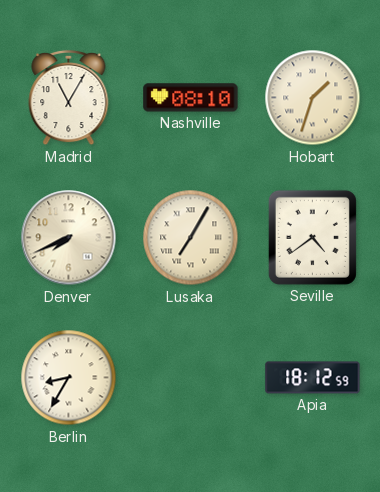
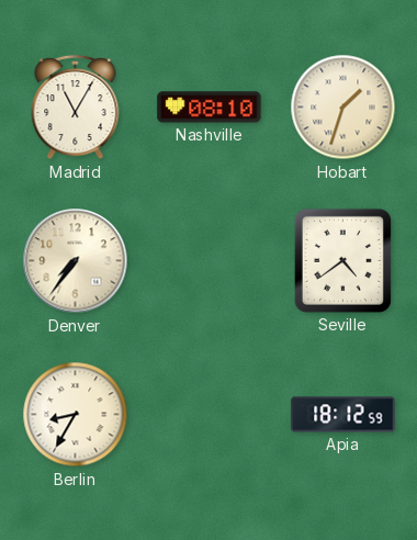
Denver: 7:41 -> 7:36
Lusaka: 7:05 -> none
